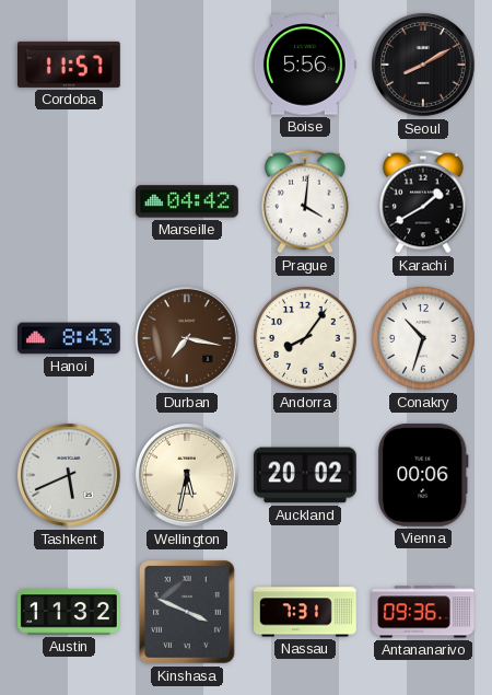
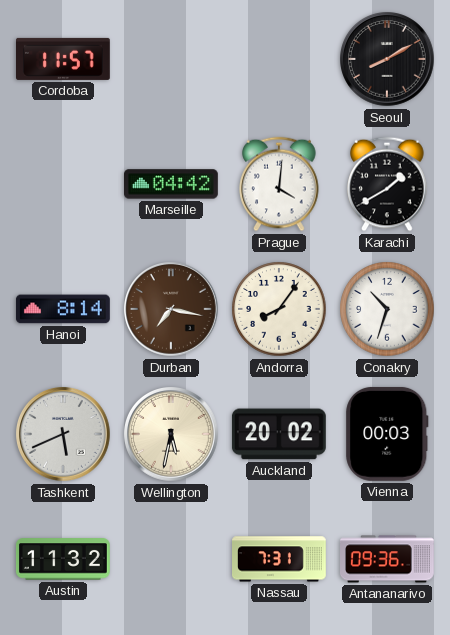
Boise: 5:56 -> none
Hanoi: 8:43 -> 8:14
Vienna: 00:06 -> 00:03
Kinshasa: 3:49 -> none
